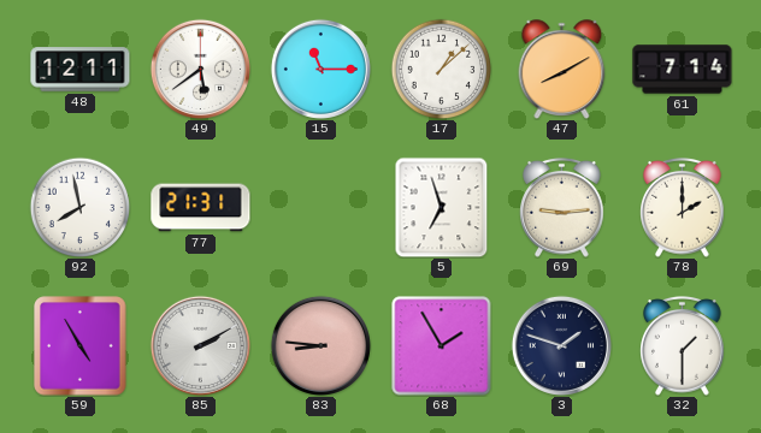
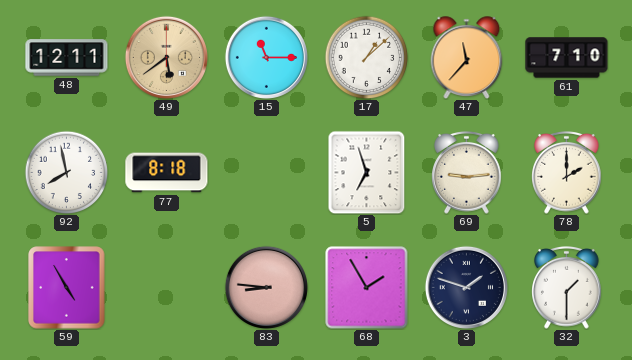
49 dial: white -> champagne
47: 8:10 -> 11:37
61: 7:14 -> 7:10
77: 21:31 -> 8:18
85: 2:10 -> none
